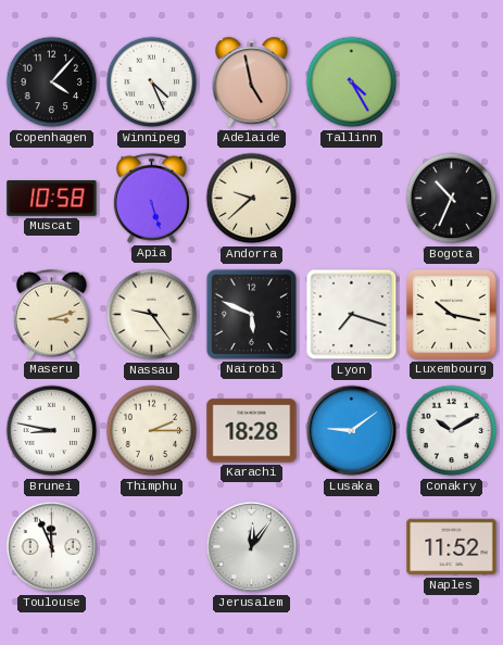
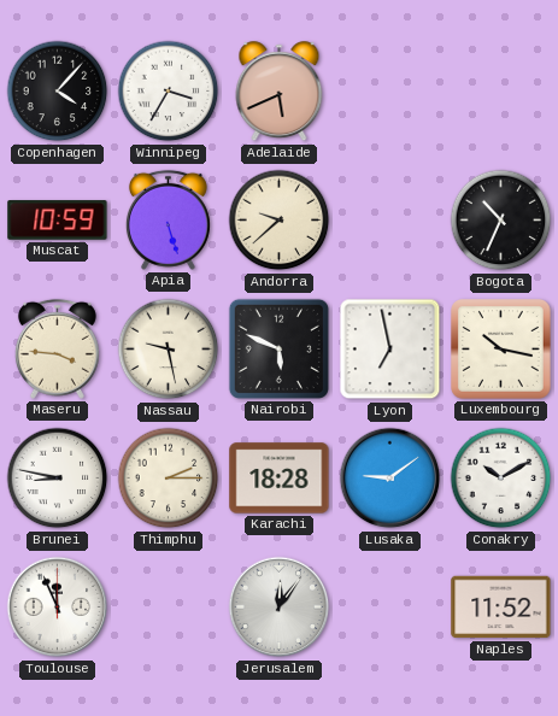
Winnipeg: 4:26 -> 3:35
Adelaide: 4:58 -> 5:41
Tallinn: 4:25 -> none
Muscat: 10:58 -> 10:59
Maseru: 3:12 -> 3:46
Nassau: 9:24 -> 9:28
Lyon: 7:18 -> 6:58
